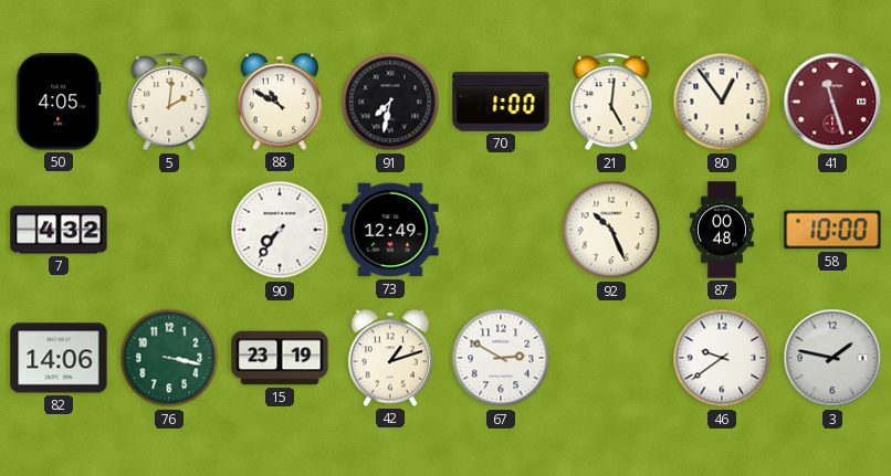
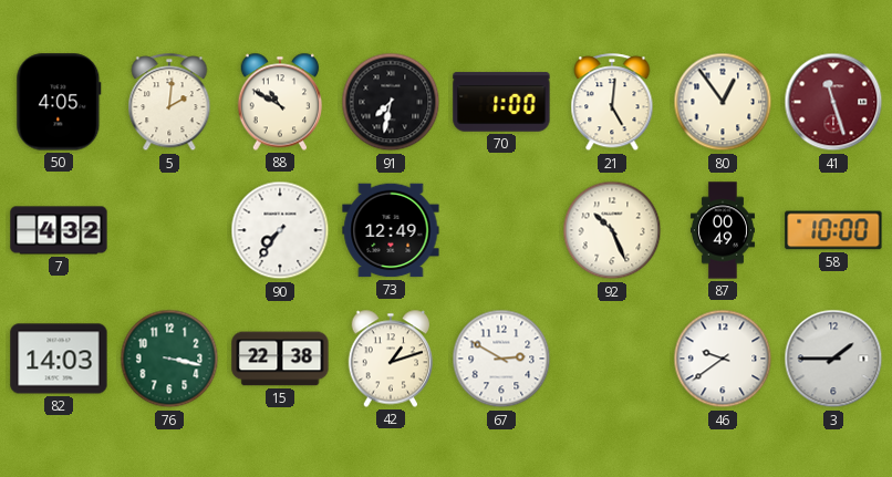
87: 00:48 -> 00:49
82: 14:06 -> 14:03
15: 23:19 -> 22:38
3: 1:47 -> 1:45
